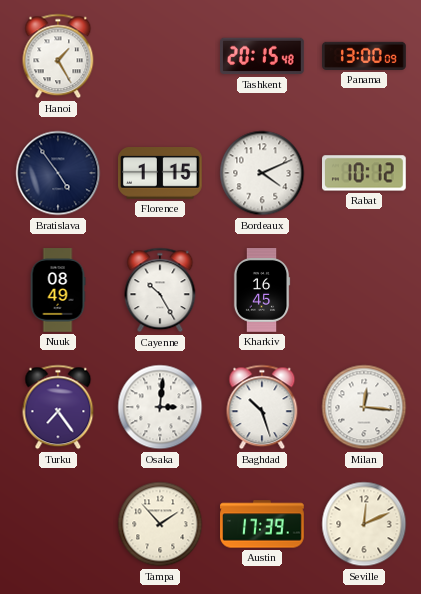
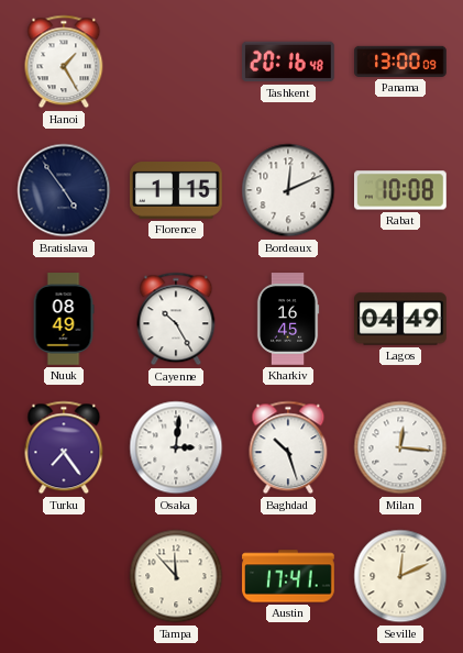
Tashkent: 20:15 -> 20:16
Bordeaux: 4:11 -> 12:11
Rabat: 10:12 -> 10:08
Lagos: none -> 04:49
Tampa: 1:53 -> 11:53
Austin: 17:39 -> 17:41
